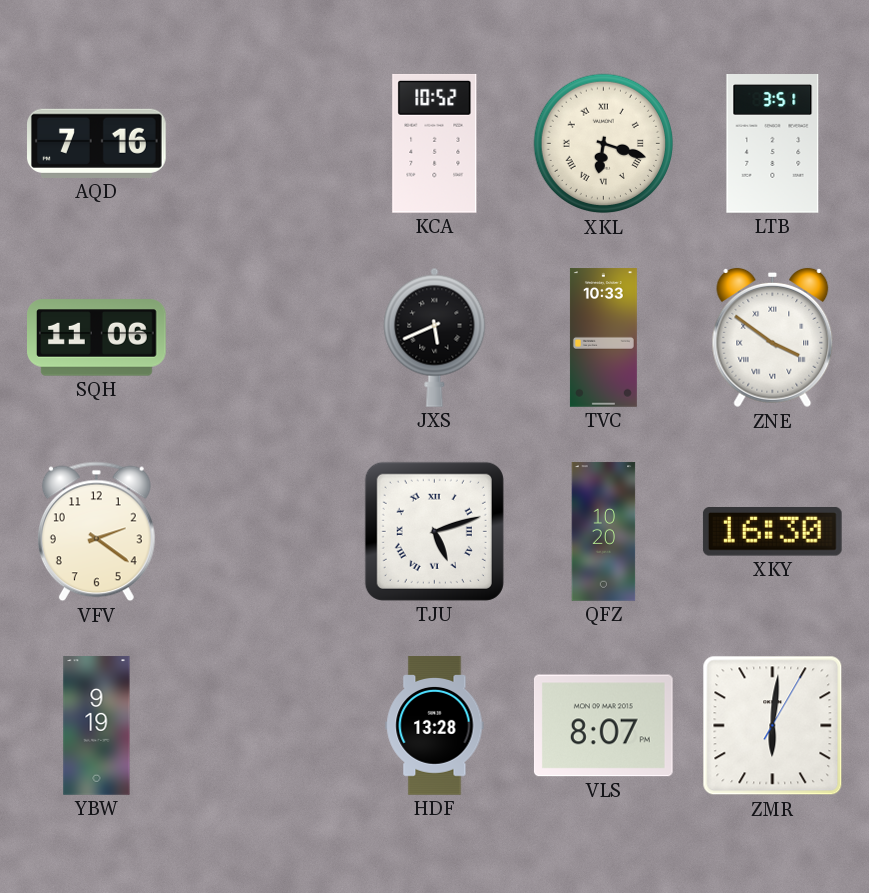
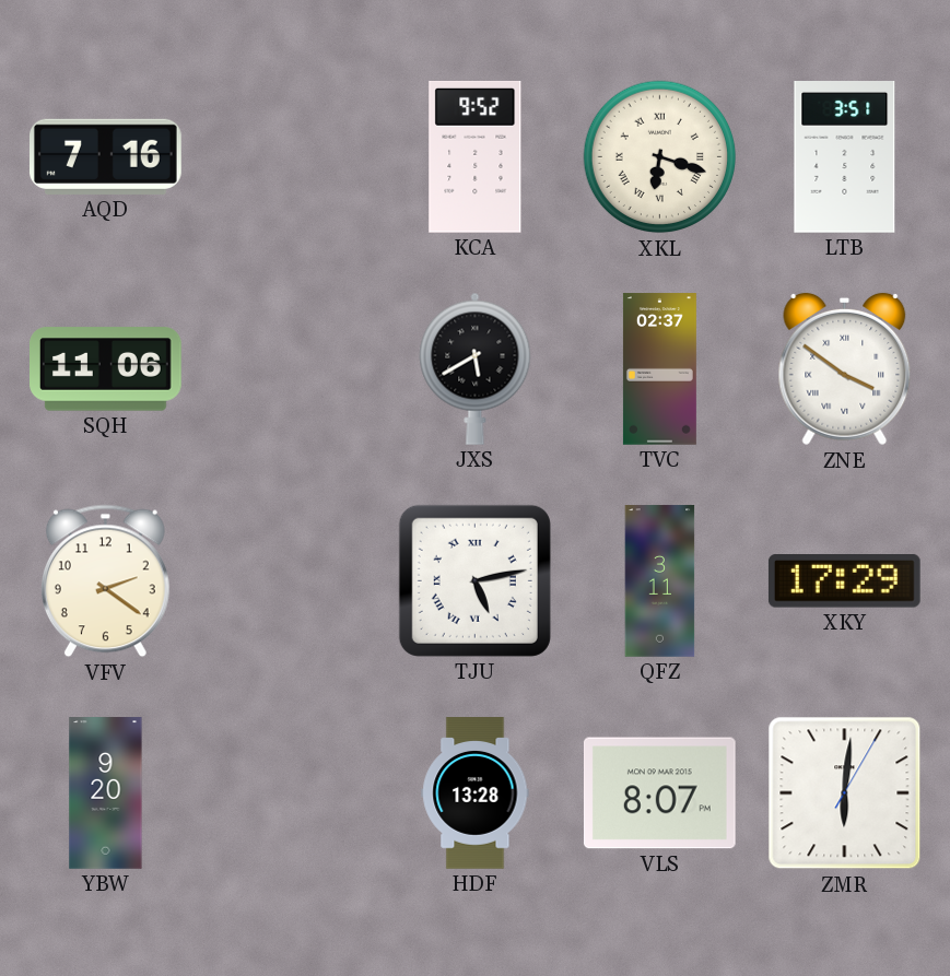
KCA: 10:52 -> 9:52
JXS: 5:41 -> 5:40
TVC: 10:33 -> 02:37
TJU: 5:12 -> 5:13
QFZ: 10:20 -> 3:11
XKY: 16:30 -> 17:29
YBW: 9:19 -> 9:20
